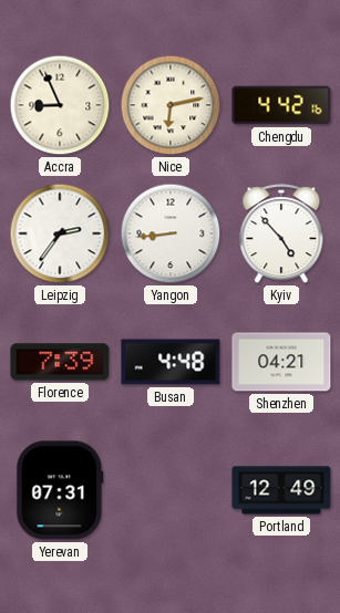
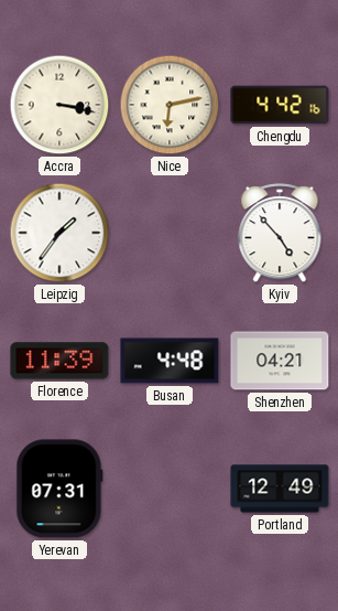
Accra: 8:56 -> 3:17
Leipzig: 2:36 -> 1:36
Yangon: 8:44 -> none
Florence: 7:39 -> 11:39
